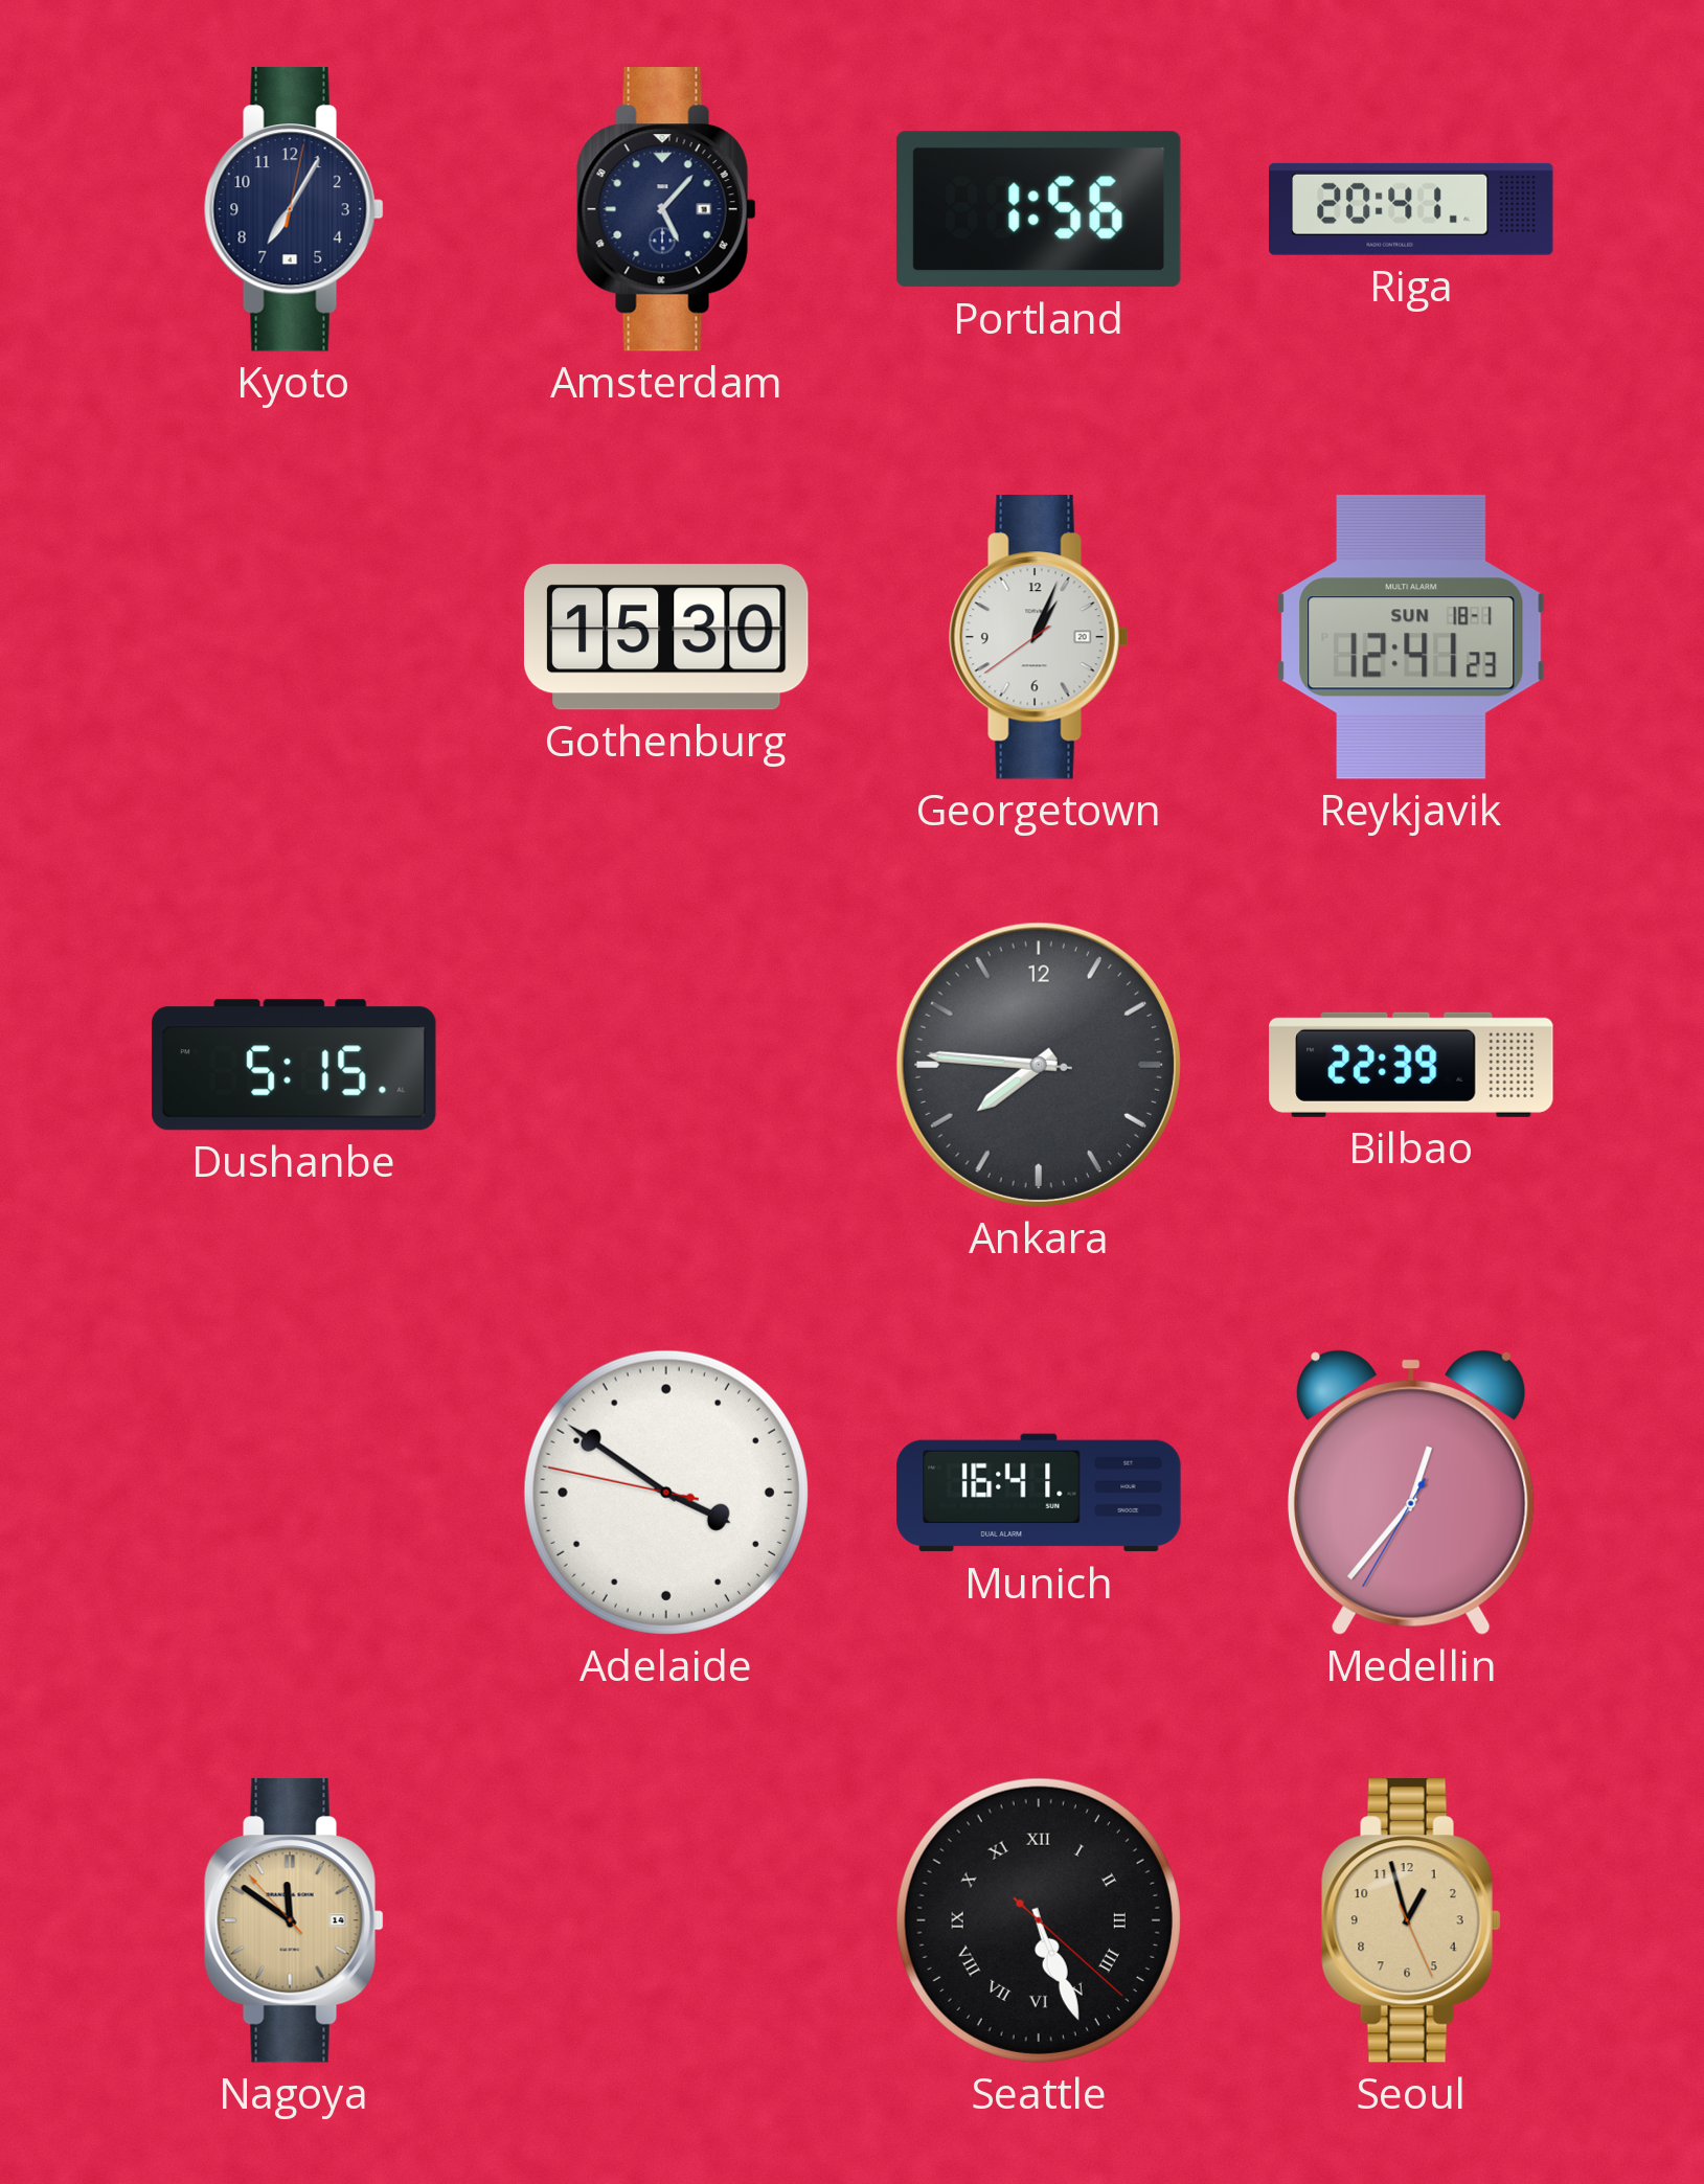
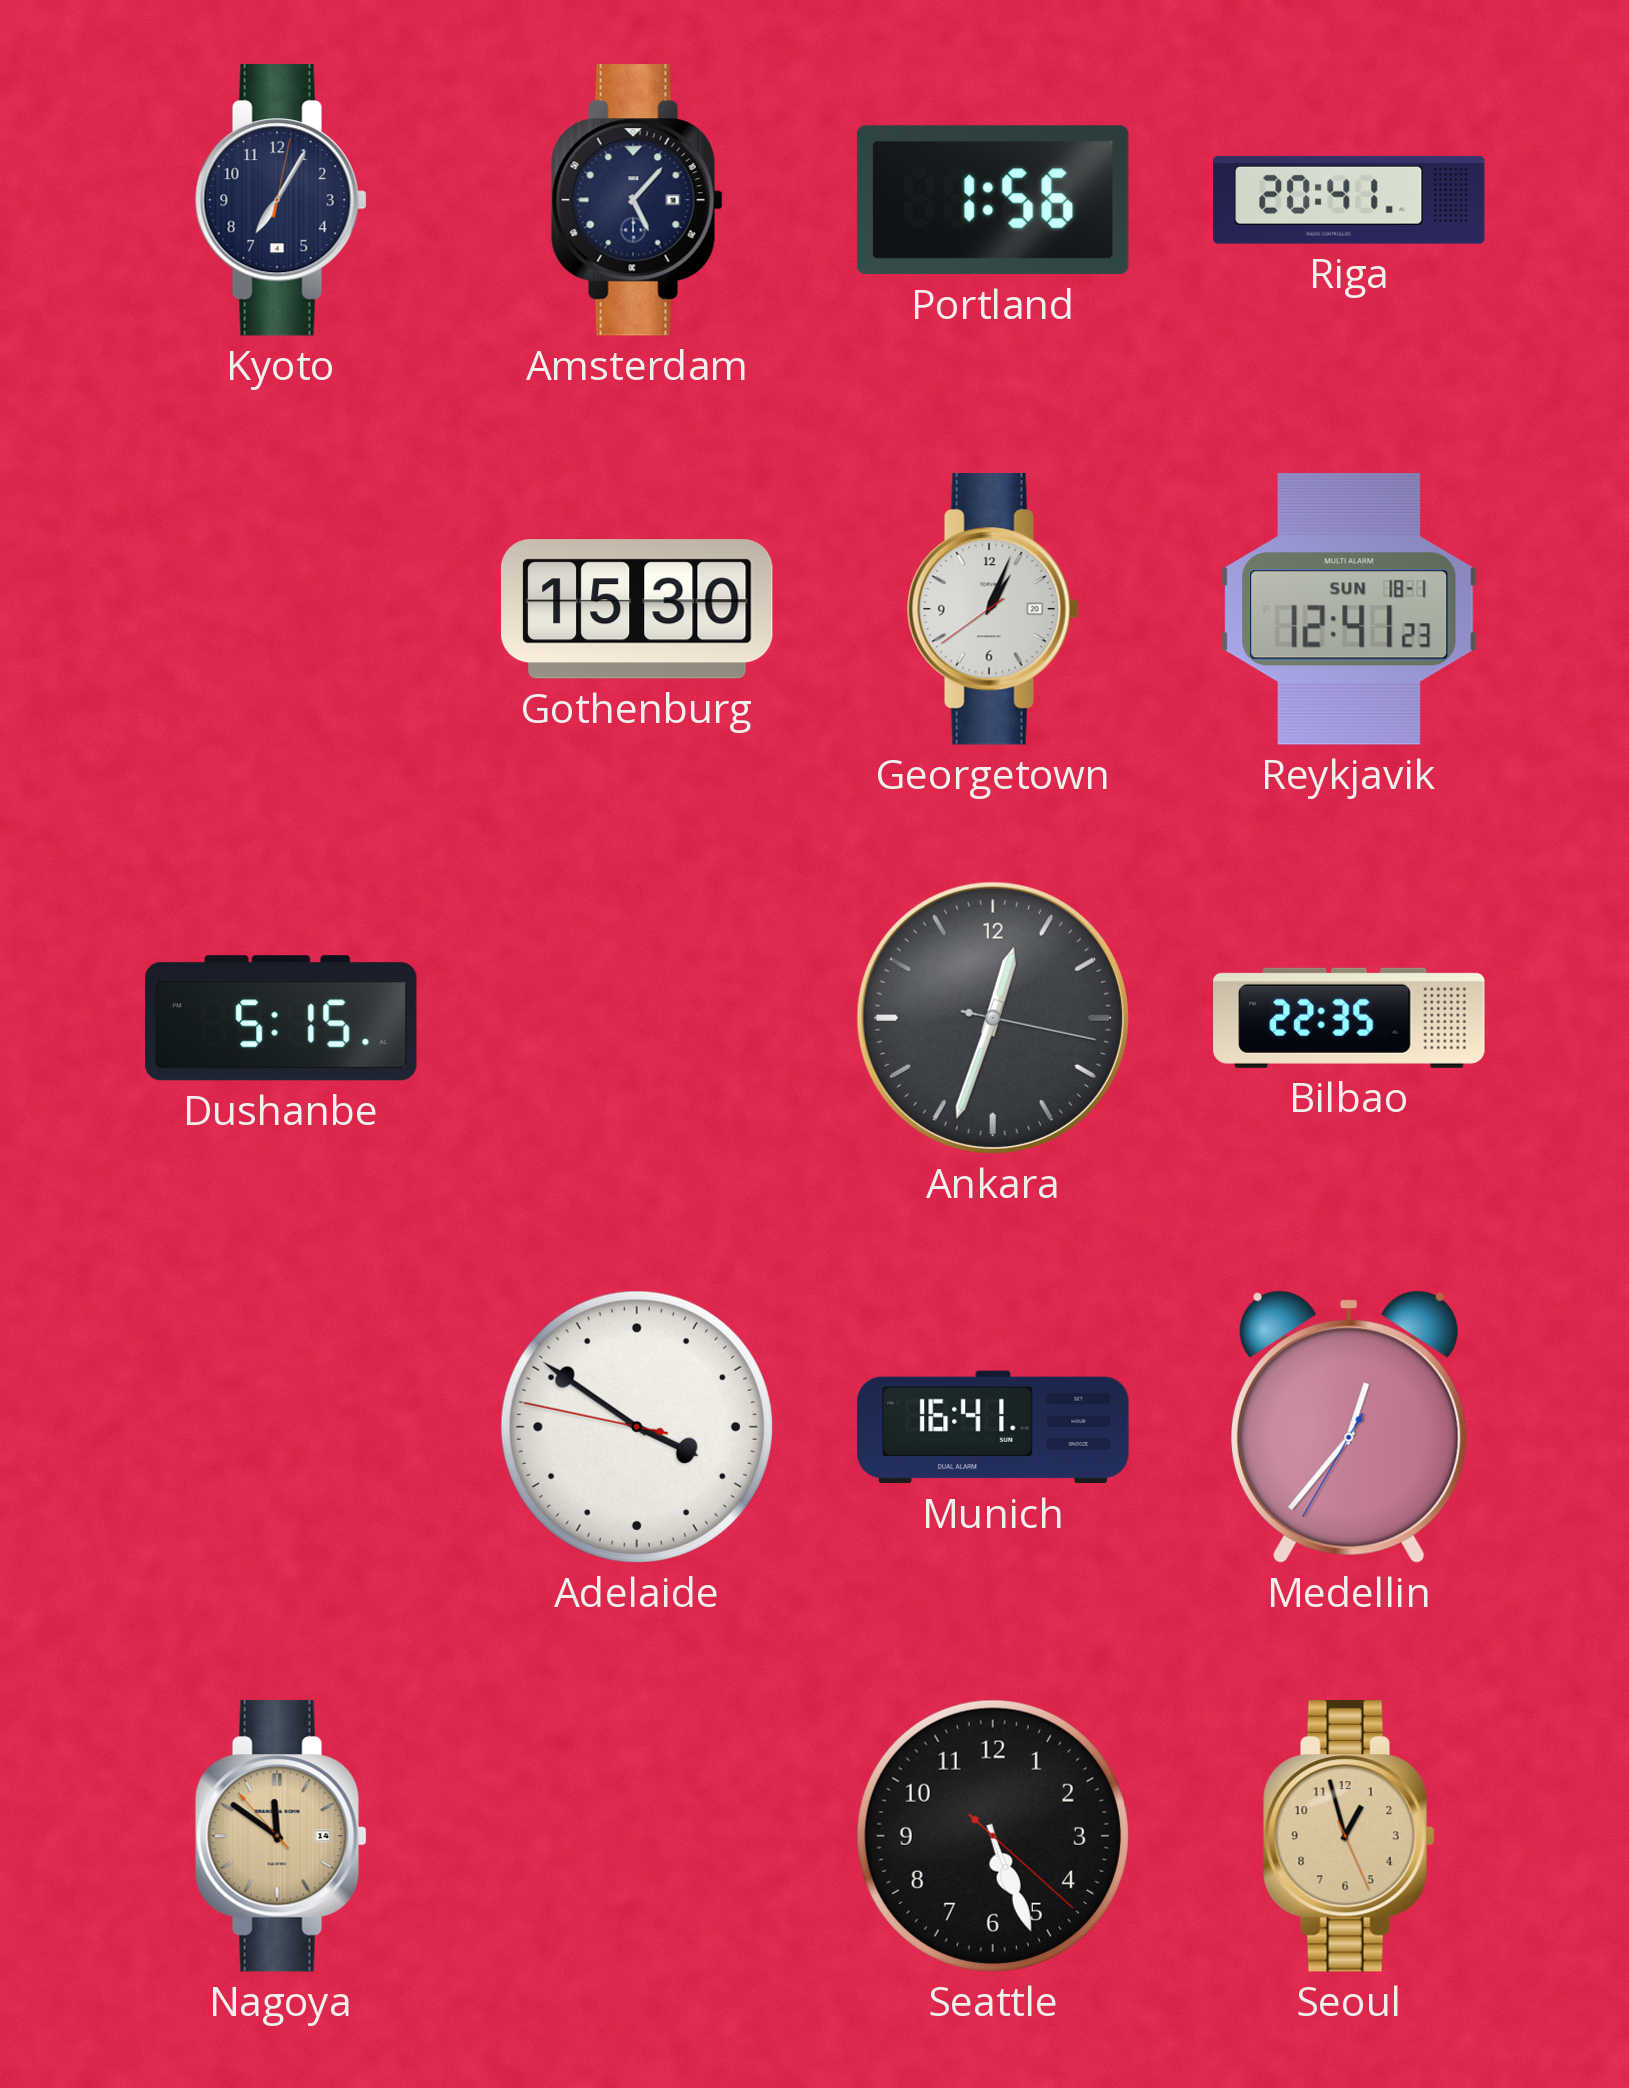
Ankara: 7:45 -> 12:33
Bilbao: 22:39 -> 22:35
Seattle numerals: Roman -> Arabic
